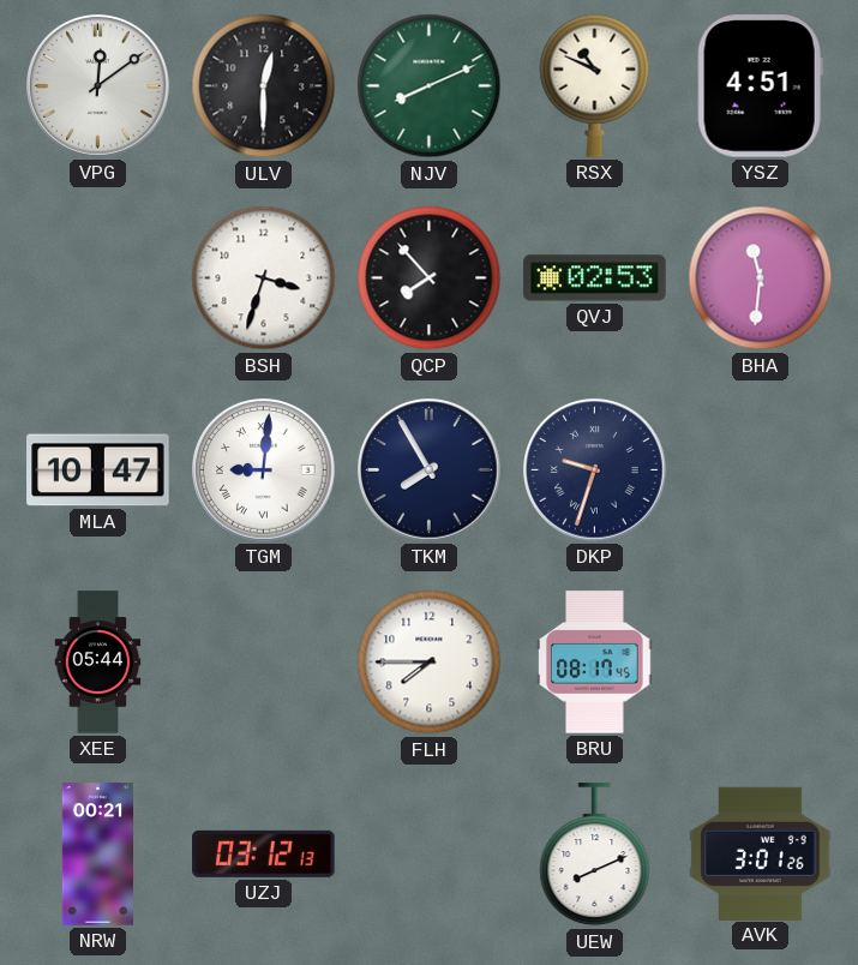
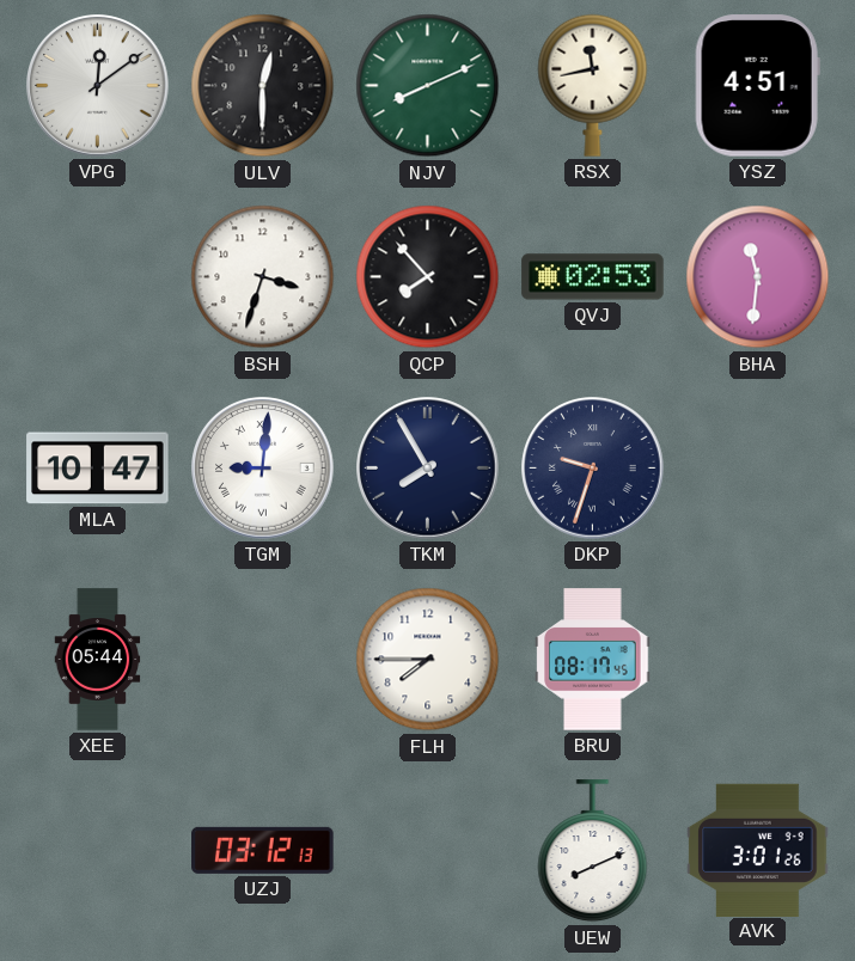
RSX: 10:49 -> 11:43
NRW: 00:21 -> none
